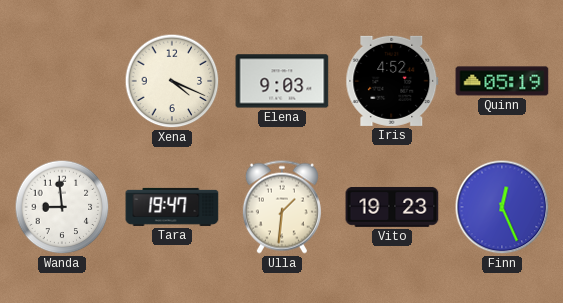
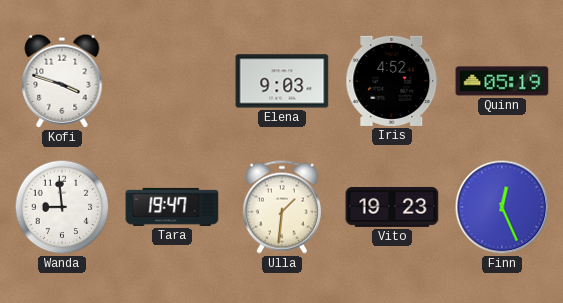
Kofi: none -> 3:48
Xena: 4:19 -> none
